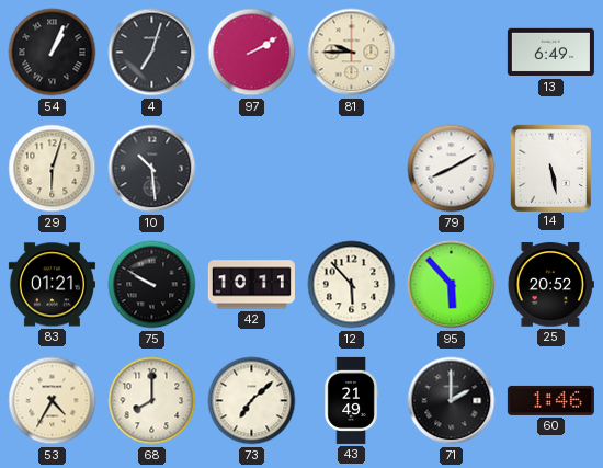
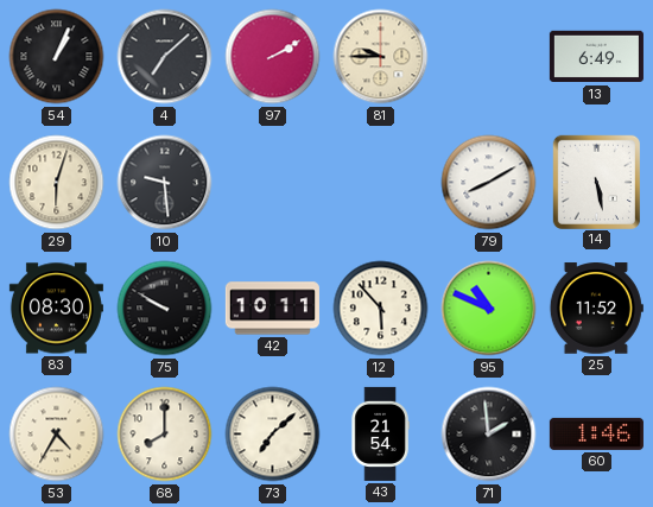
4: 7:03 -> 7:08
10: 10:29 -> 9:29
83: 01:21 -> 08:30
95: 5:53 -> 10:49
25: 20:52 -> 11:52
43: 21:49 -> 21:54
71: 2:00 -> 1:59
